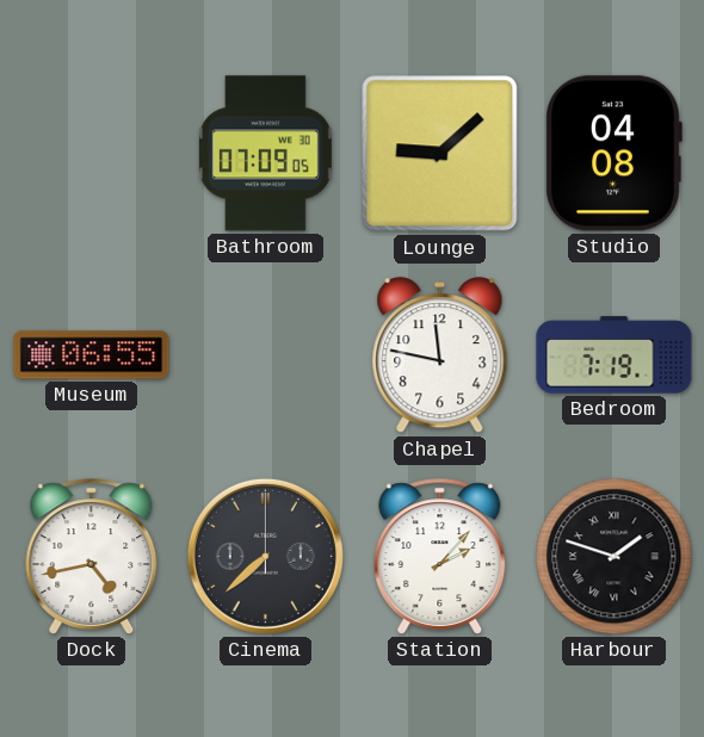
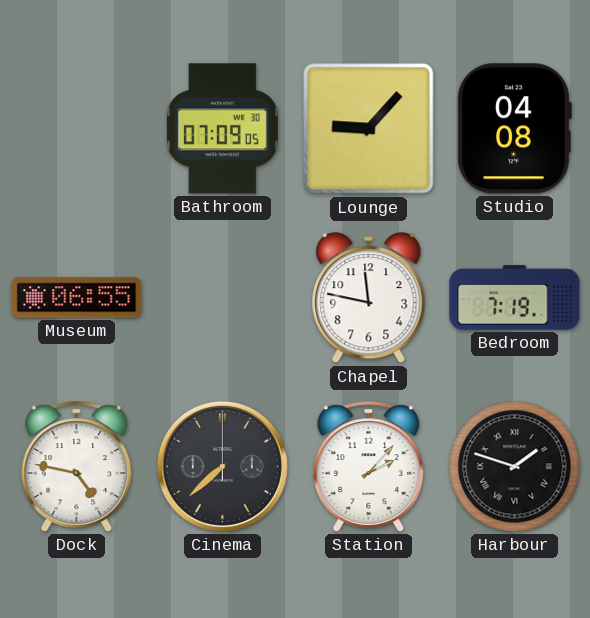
Lounge: 9:08 -> 9:07
Dock: 4:43 -> 4:47
